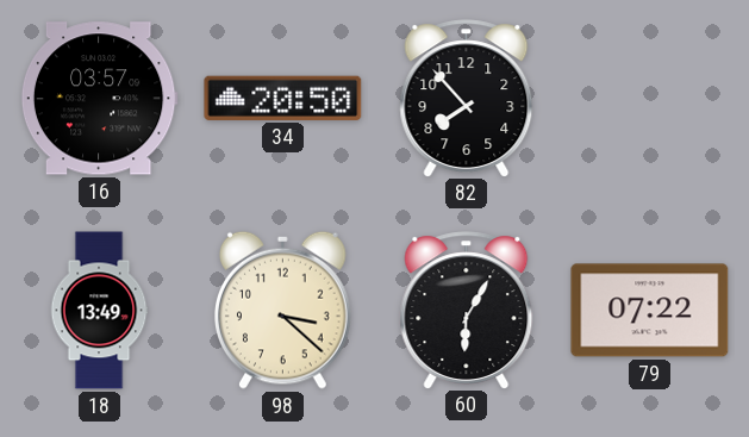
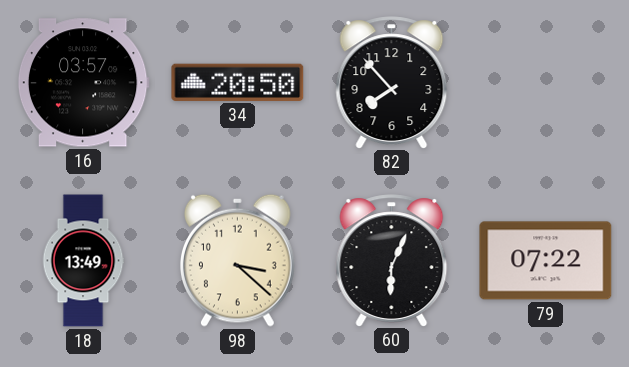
60: 6:05 -> 6:04
